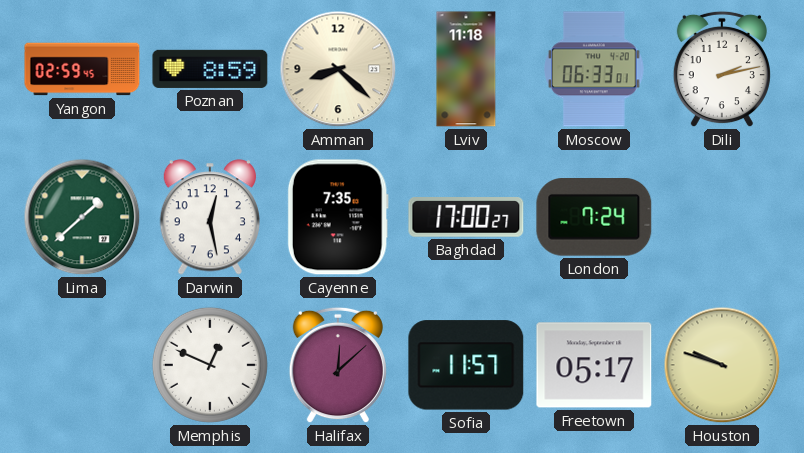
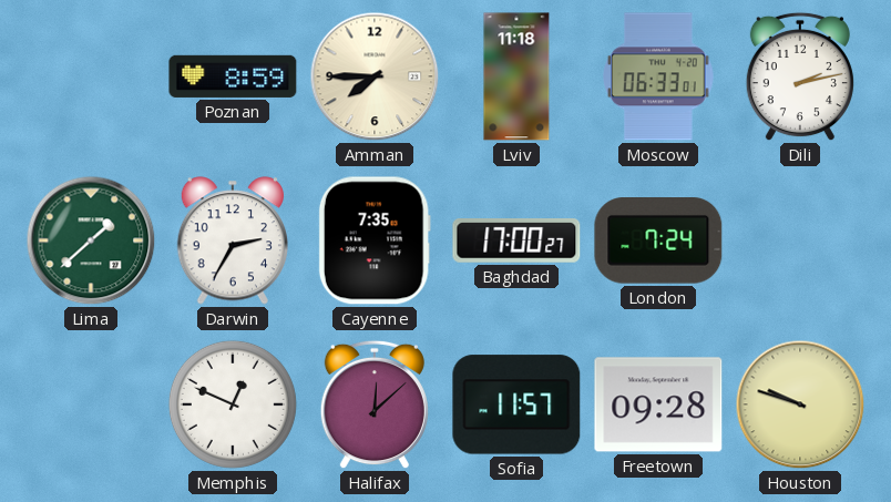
Yangon: 02:59 -> none
Amman: 8:22 -> 7:45
Darwin: 12:28 -> 2:35
Freetown: 05:17 -> 09:28
